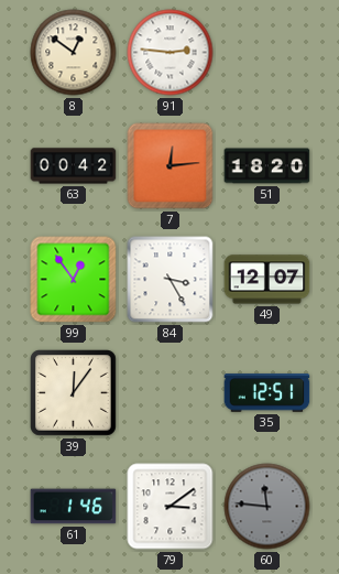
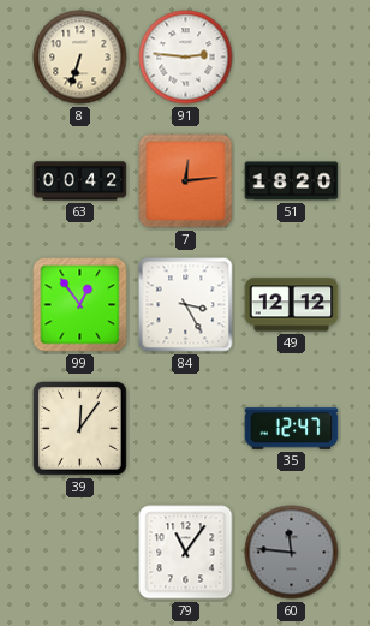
8: 12:51 -> 6:33
49: 12:07 -> 12:12
35: 12:51 -> 12:47
61: 1:46 -> none
79: 3:09 -> 11:06
